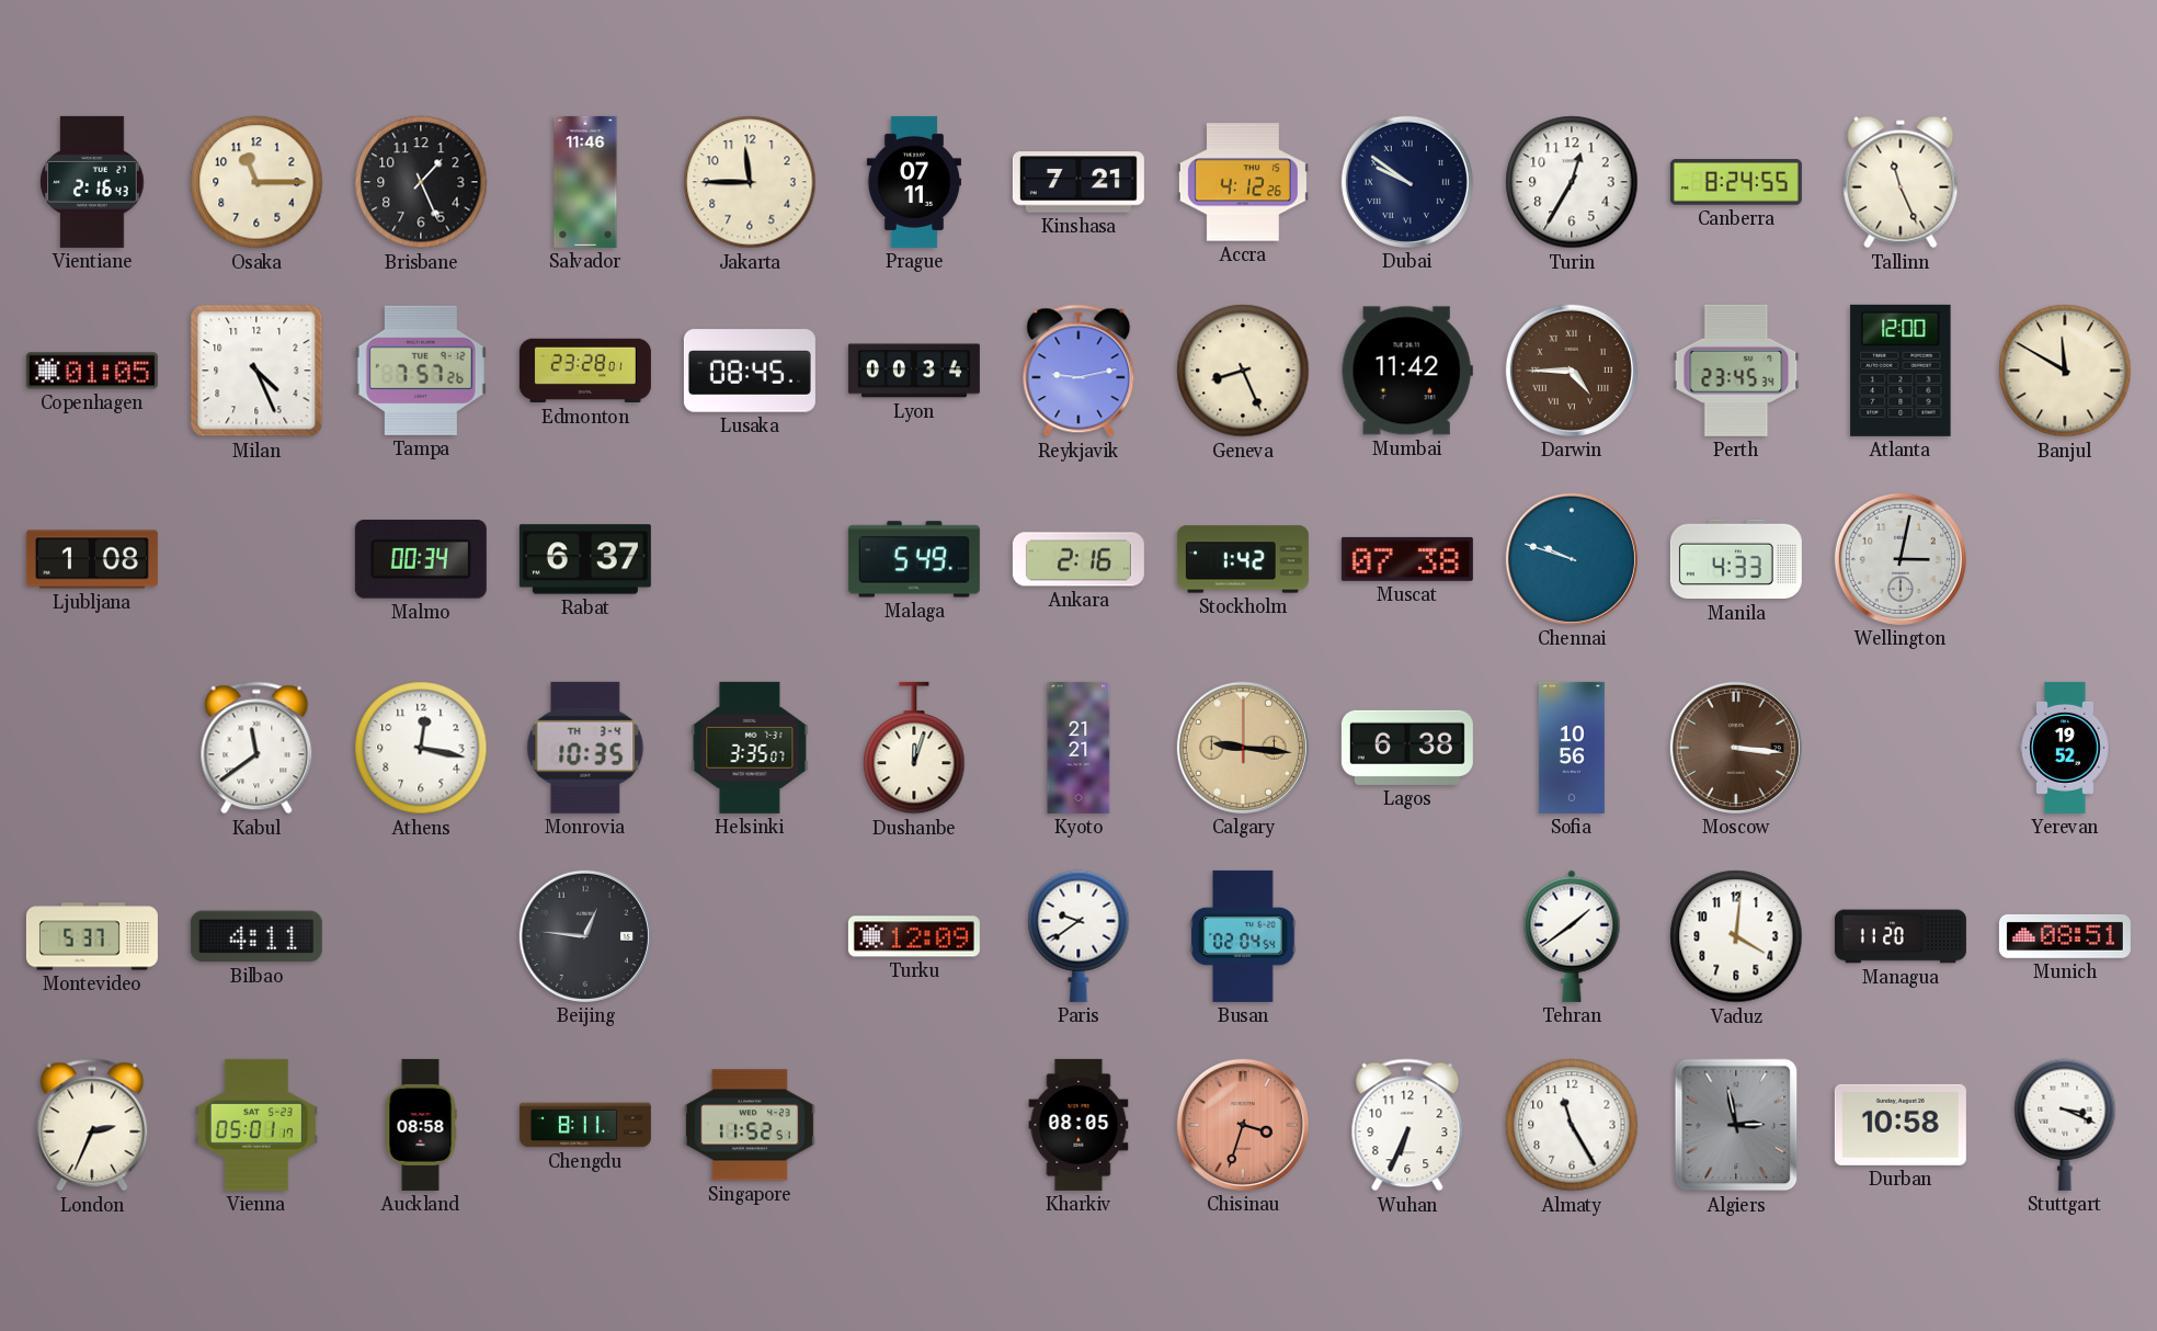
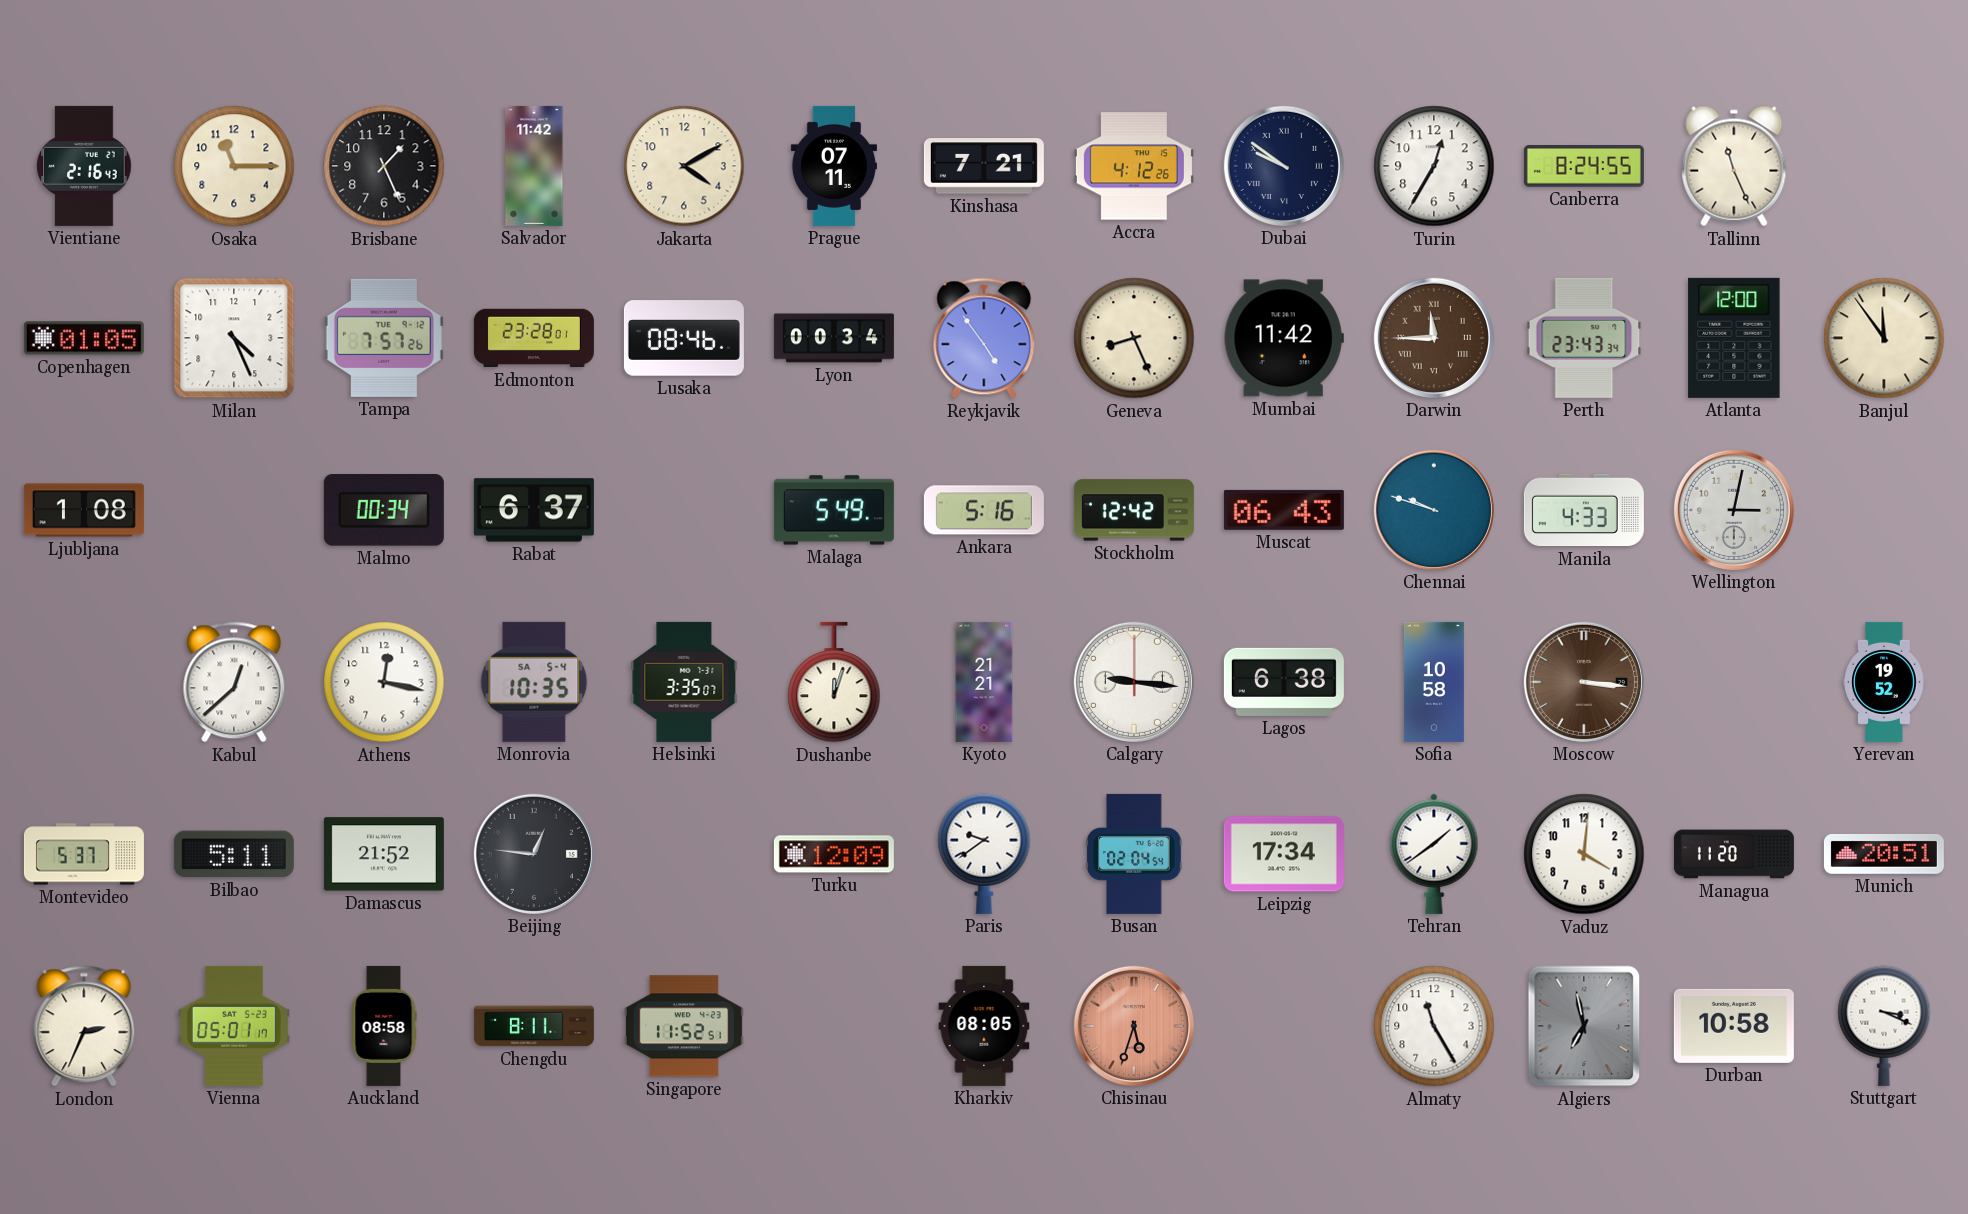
Salvador: 11:46 -> 11:42
Jakarta: 11:45 -> 4:10
Lusaka: 08:45 -> 08:46
Reykjavik: 9:13 -> 4:54
Darwin: 4:45 -> 11:45
Perth: 23:45 -> 23:43
Banjul: 11:50 -> 11:54
Ankara: 2:16 -> 5:16
Stockholm: 1:42 -> 12:42
Muscat: 07:38 -> 06:43
Kabul: 11:39 -> 12:38
Monrovia date: TH 3-4 -> SA 5-4
Calgary dial: champagne -> white
Sofia: 10:56 -> 10:58
Bilbao: 4:11 -> 5:11
Damascus: none -> 21:52
Leipzig: none -> 17:34
Munich: 08:51 -> 20:51
Chisinau: 3:33 -> 5:33
Wuhan: 6:34 -> none
Algiers: 2:58 -> 6:58
